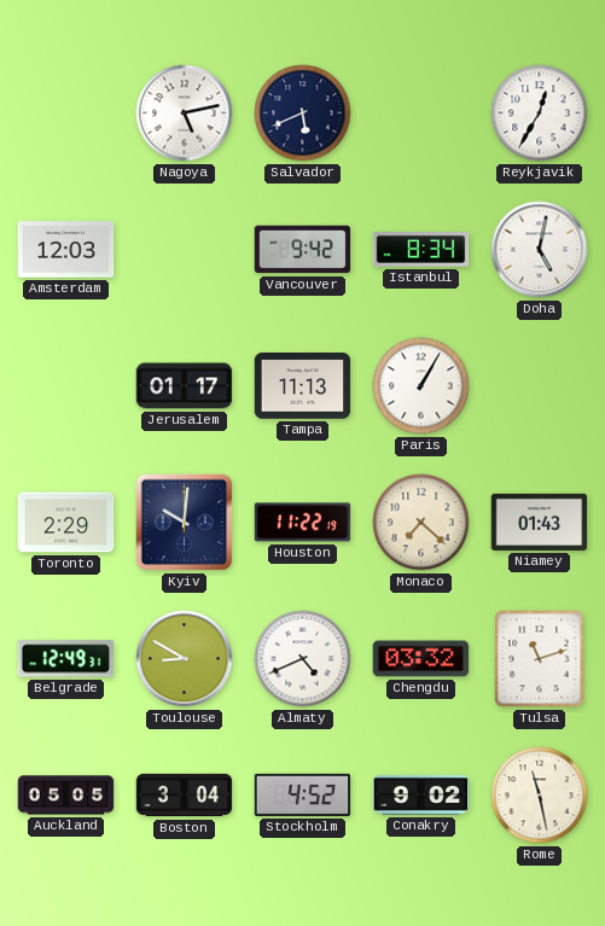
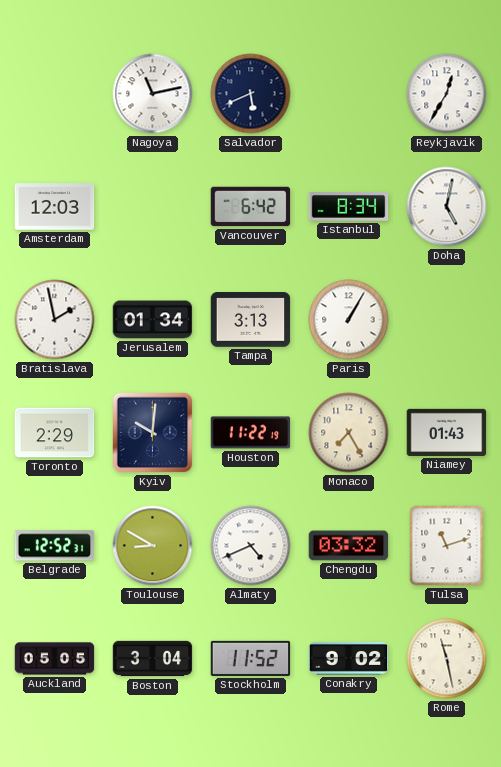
Nagoya: 5:13 -> 11:13
Vancouver: 9:42 -> 6:42
Bratislava: none -> 1:58
Jerusalem: 01:17 -> 01:34
Tampa: 11:13 -> 3:13
Monaco: 7:22 -> 7:25
Belgrade: 12:49 -> 12:52
Stockholm: 4:52 -> 11:52
